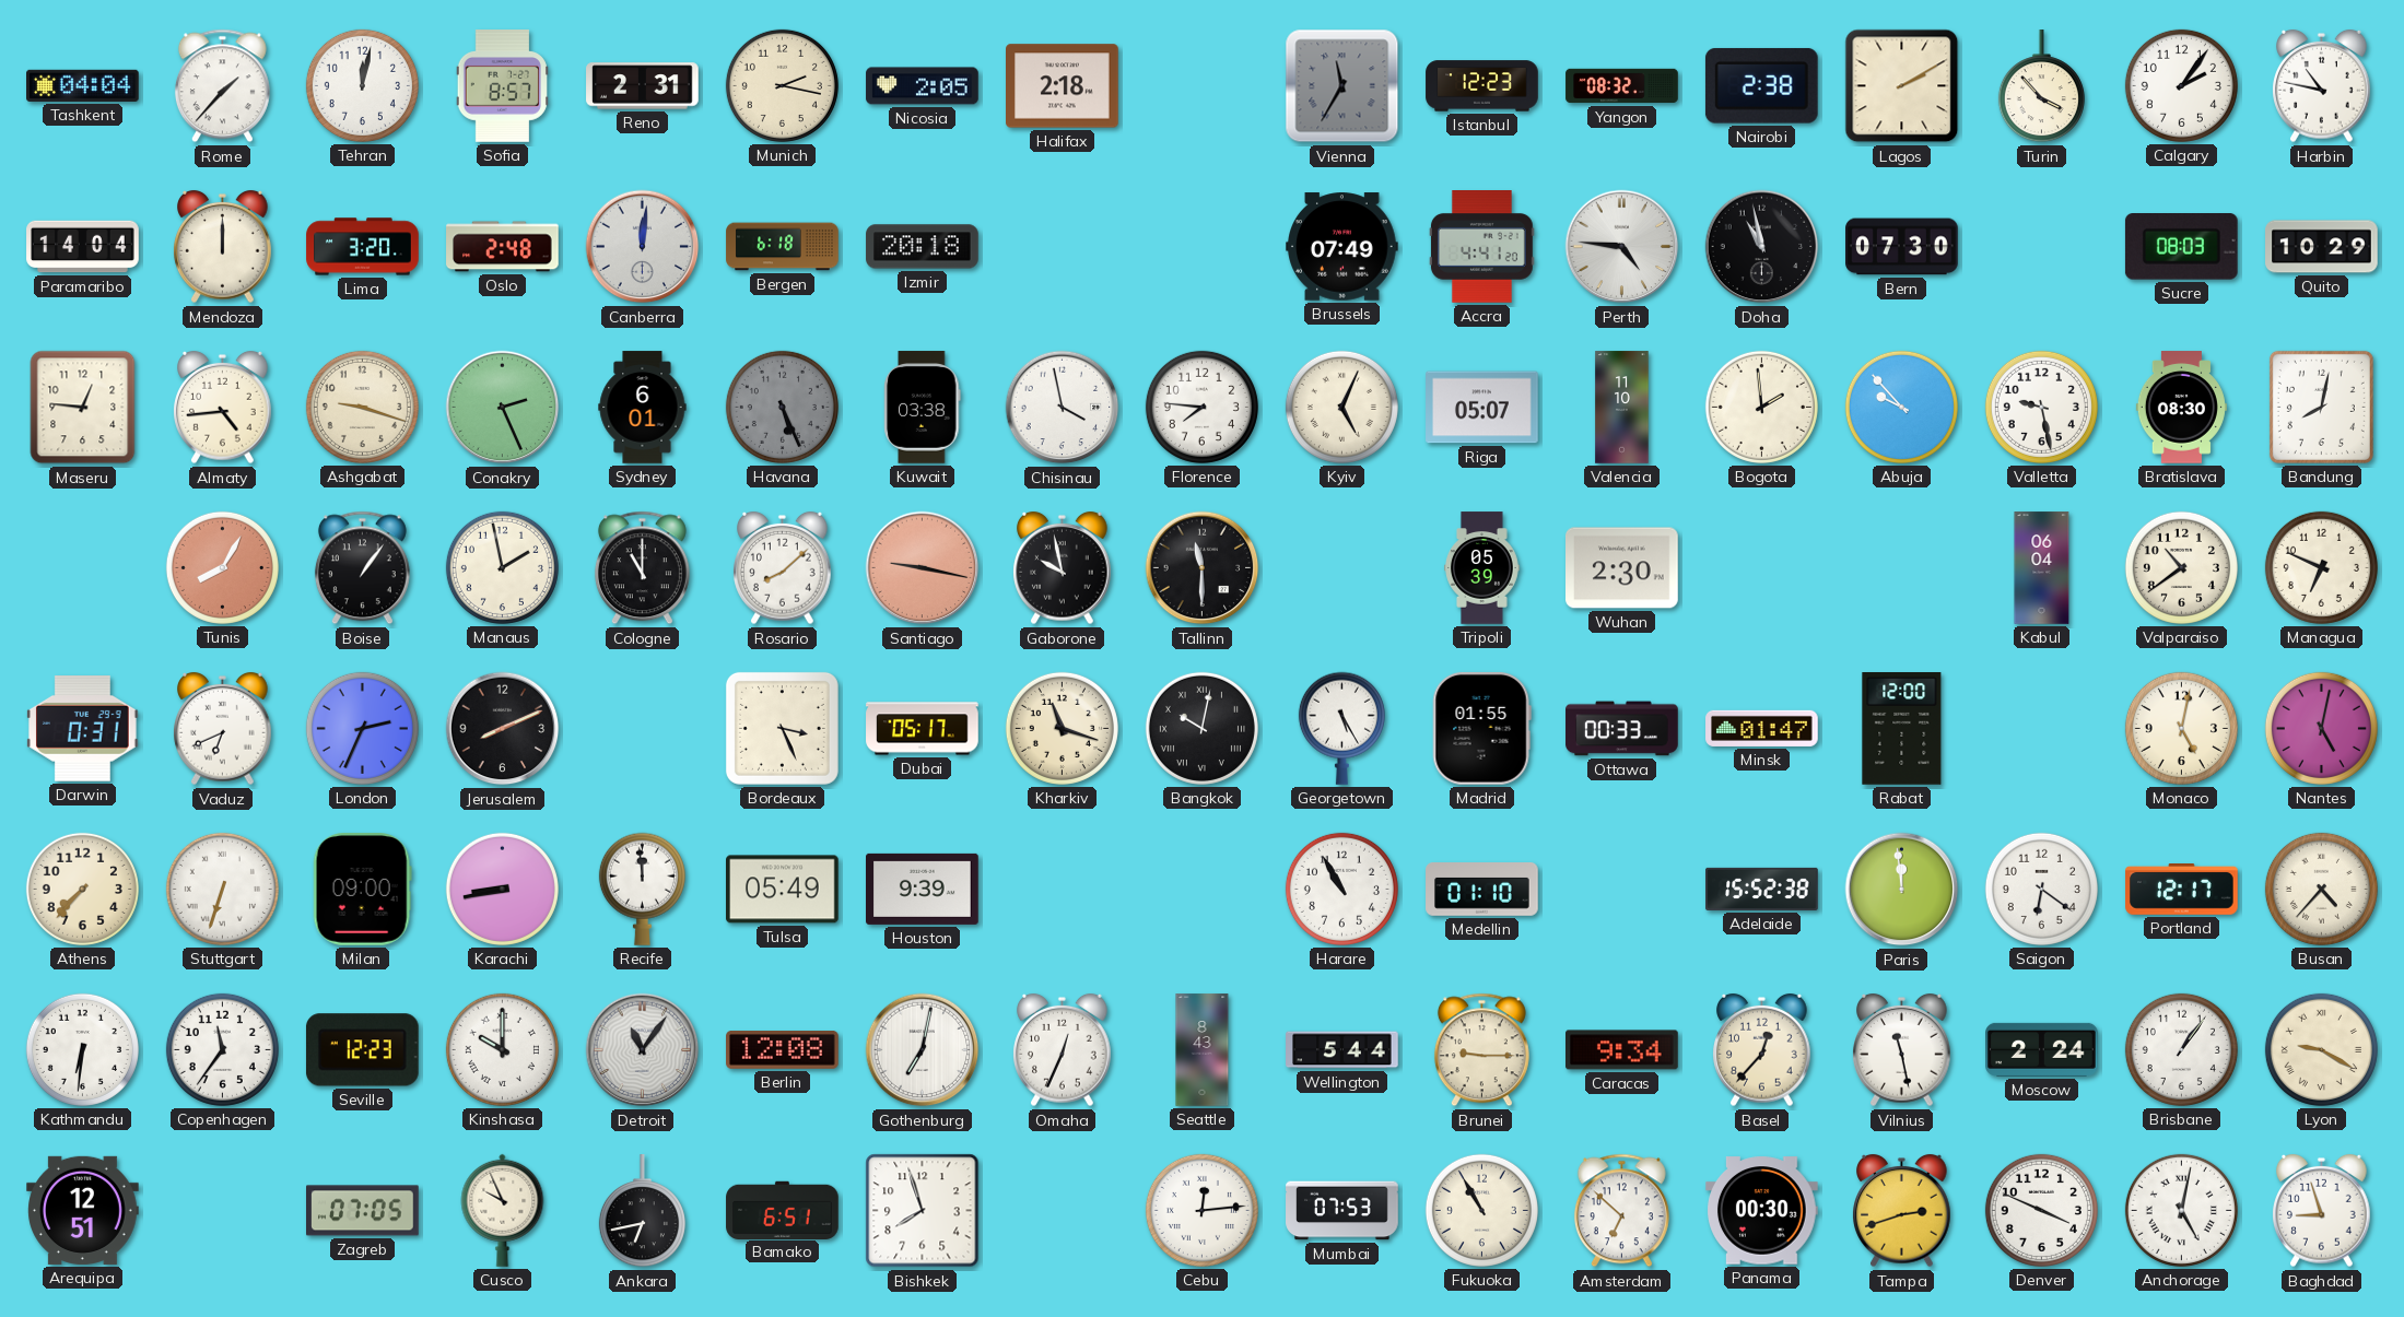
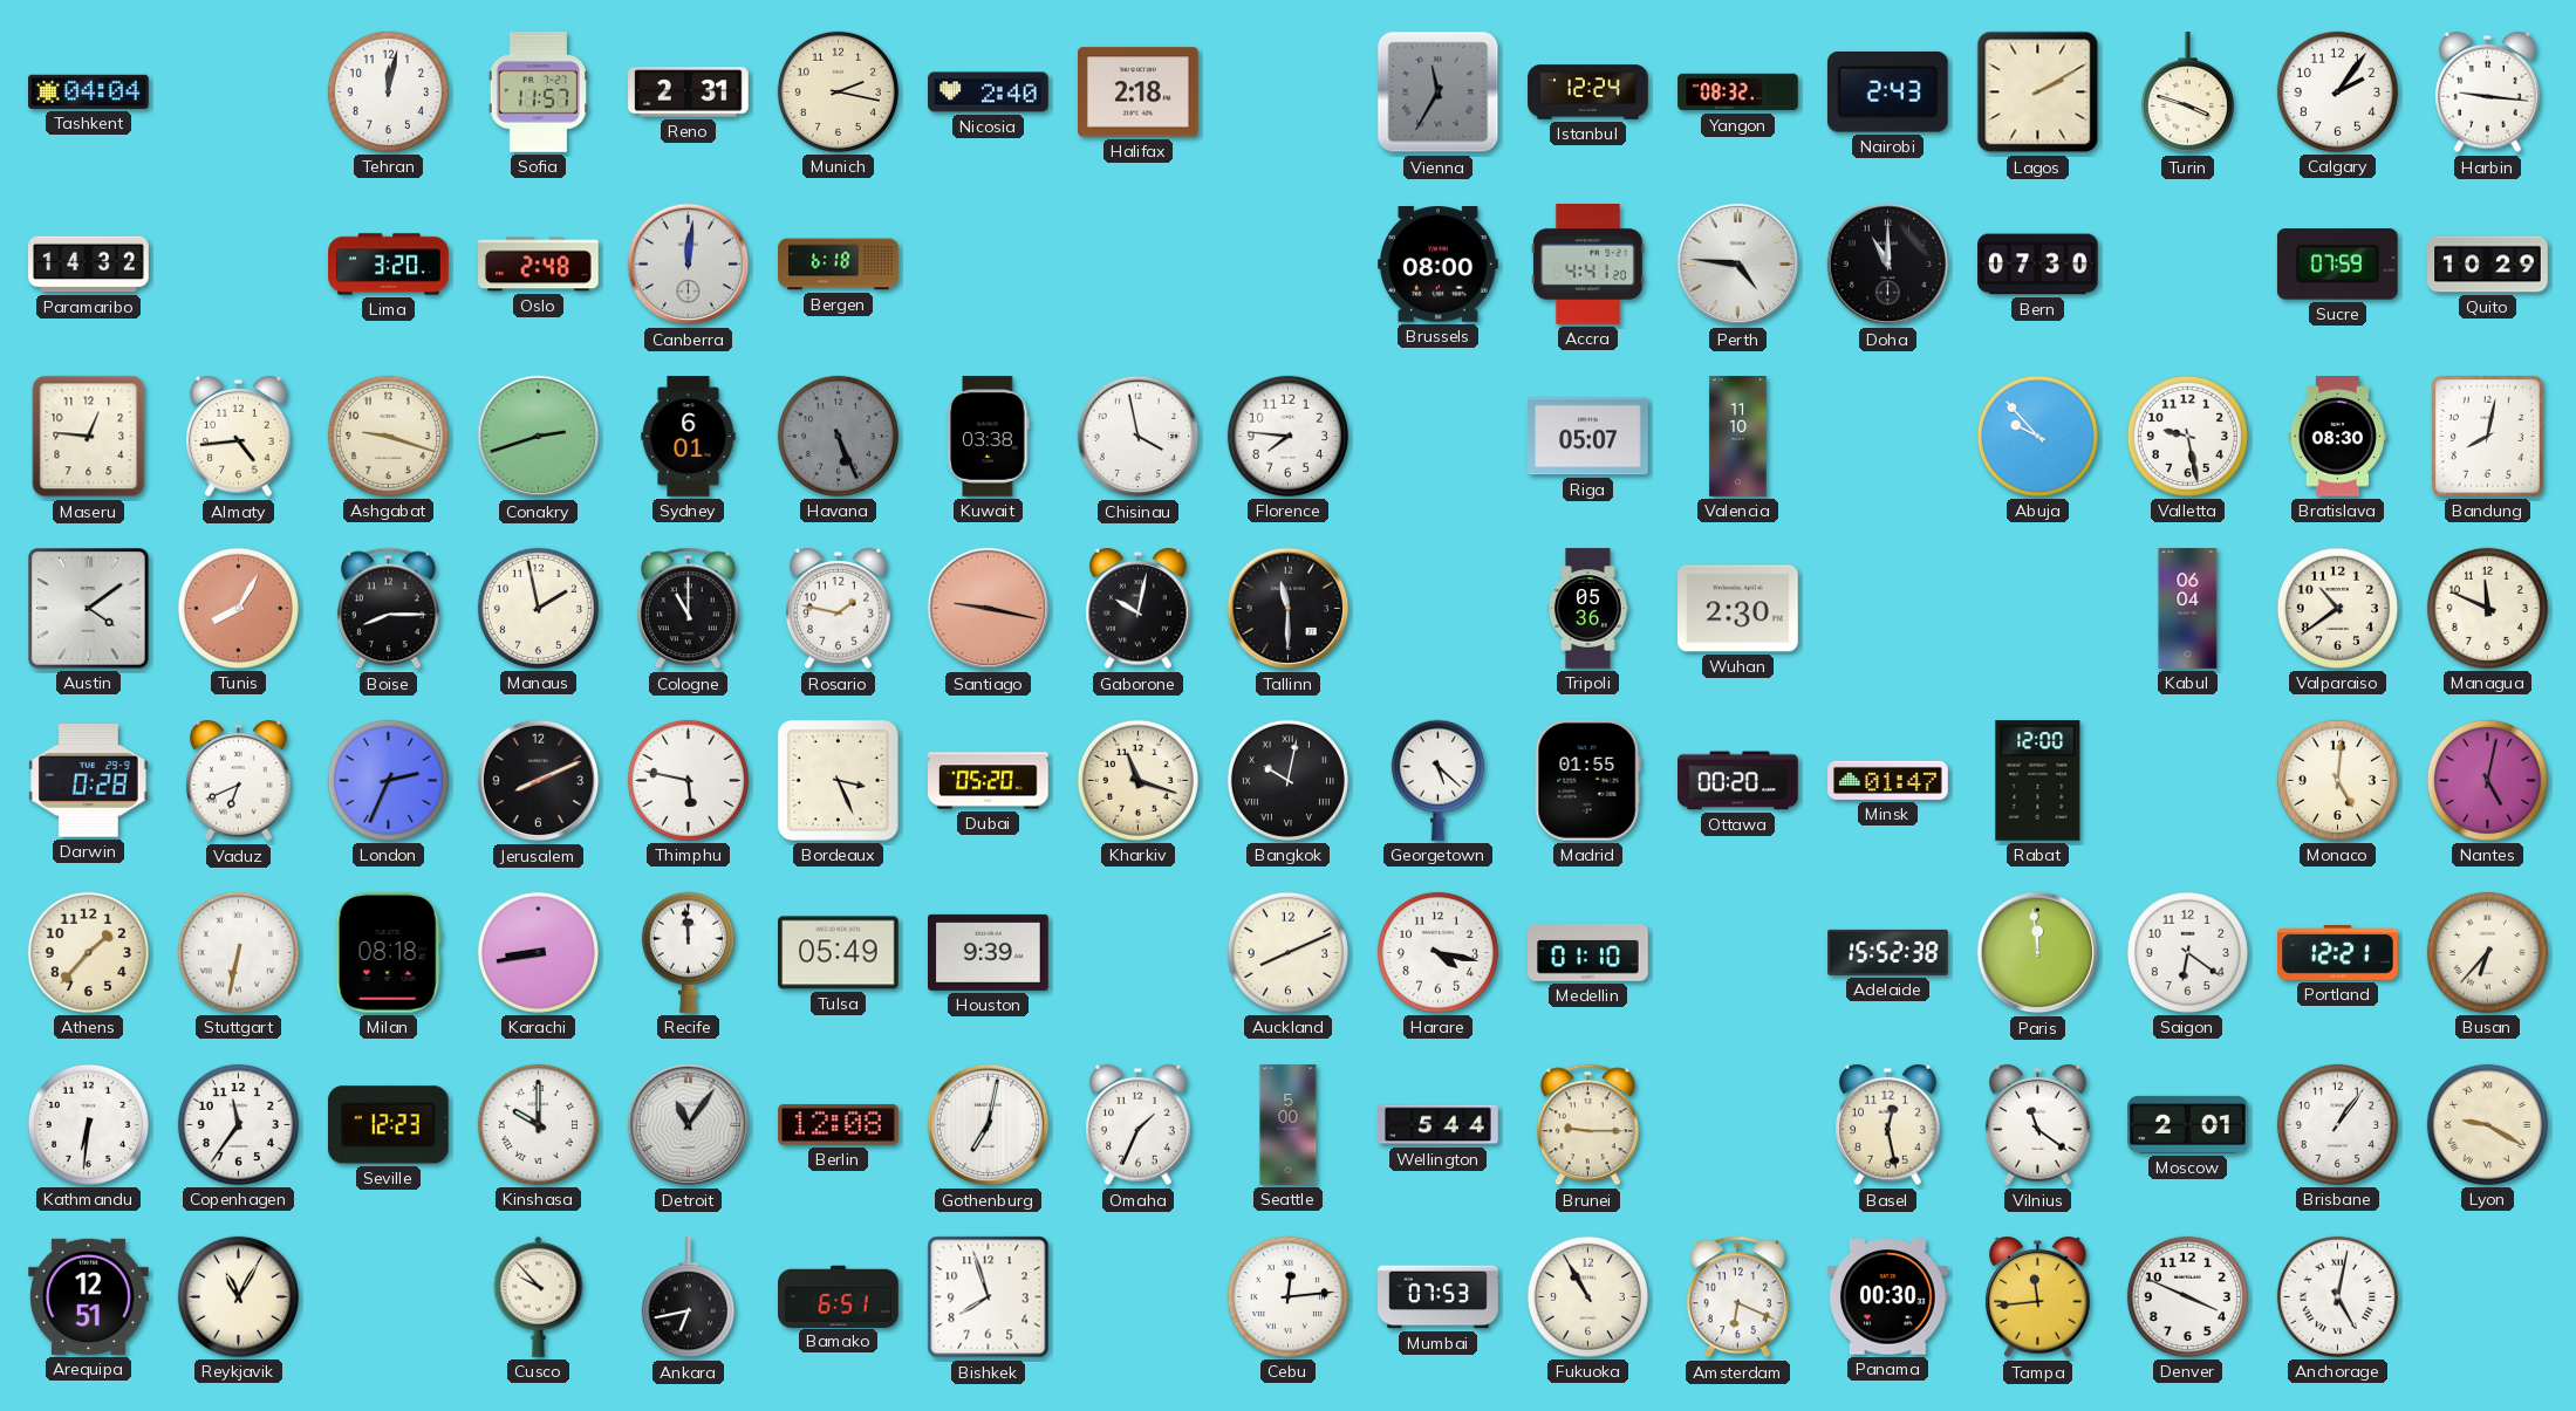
Rome: 1:37 -> none
Sofia: 8:57 -> 11:57
Nicosia: 2:05 -> 2:40
Istanbul: 12:23 -> 12:24
Nairobi: 2:38 -> 2:43
Turin: 3:53 -> 3:48
Harbin: 10:47 -> 9:16
Paramaribo: 14:04 -> 14:32
Mendoza: 12:00 -> none
Izmir: 20:18 -> none
Brussels: 07:49 -> 08:00
Doha: 10:58 -> 11:00
Sucre: 08:03 -> 07:59
Conakry: 2:26 -> 2:42
Kyiv: 5:04 -> none
Bogota: 1:59 -> none
Austin: none -> 4:09
Boise: 1:06 -> 8:15
Rosario: 8:08 -> 1:47
Gaborone: 9:58 -> 10:02
Tripoli: 05:39 -> 05:36
Managua: 6:49 -> 11:49
Darwin: 0:31 -> 0:28
Thimphu: none -> 5:47
Dubai: 05:17 -> 05:20
Georgetown: 5:25 -> 5:22
Ottawa: 00:33 -> 00:20
Monaco: 5:02 -> 5:01
Athens: 7:37 -> 1:37
Stuttgart: 6:33 -> 6:32
Milan: 09:00 -> 08:18
Auckland: none -> 8:11
Harare: 10:55 -> 4:17
Portland: 12:17 -> 12:21
Busan: 4:37 -> 6:37
Omaha: 12:34 -> 1:34
Seattle: 8:43 -> 5:00
Caracas: 9:34 -> none
Basel: 12:37 -> 12:28
Vilnius: 11:28 -> 11:21
Moscow: 2:24 -> 2:01
Reykjavik: none -> 11:05
Zagreb: 07:05 -> none
Cusco: 9:56 -> 9:53
Amsterdam: 6:52 -> 6:19
Tampa: 2:42 -> 11:44
Baghdad: 8:57 -> none
